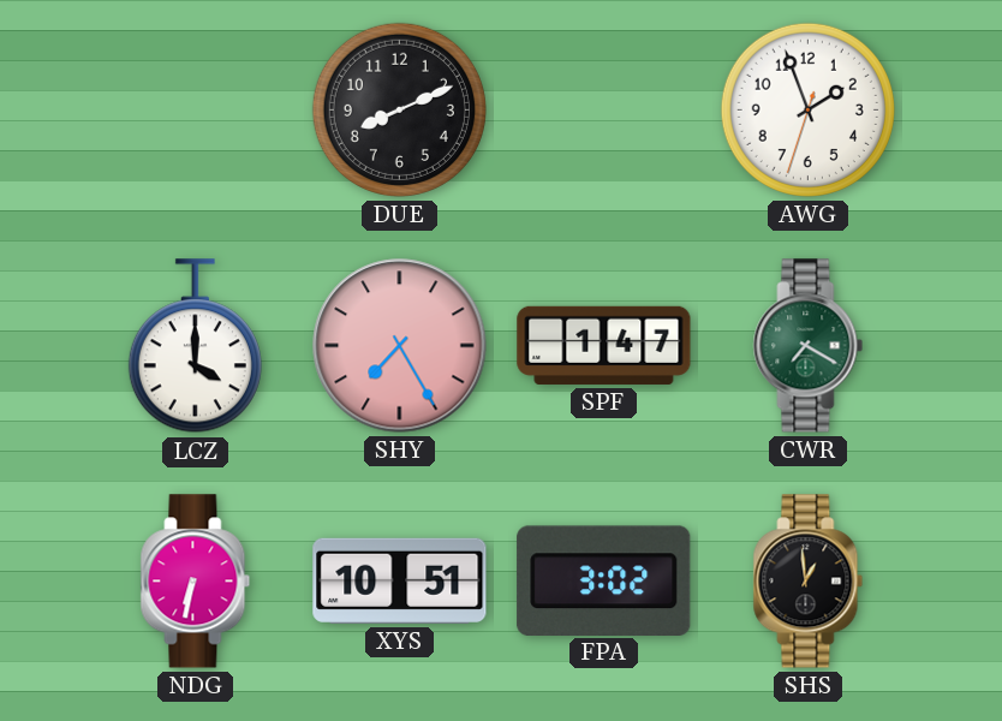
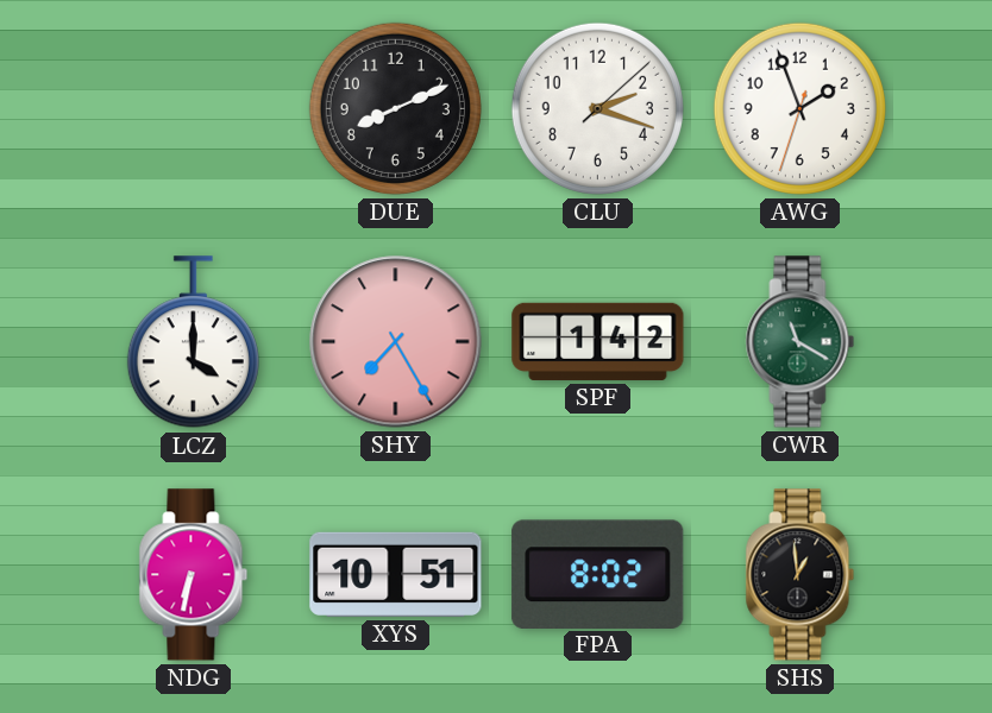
CLU: none -> 2:18
SPF: 1:47 -> 1:42
CWR: 7:20 -> 11:20
FPA: 3:02 -> 8:02
